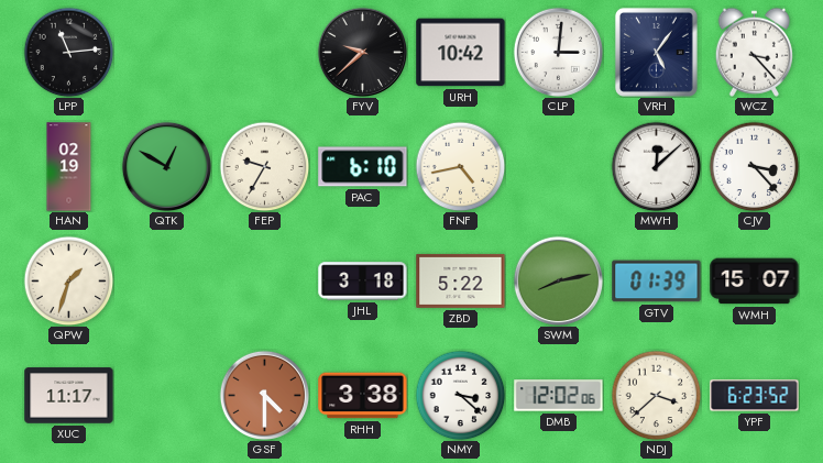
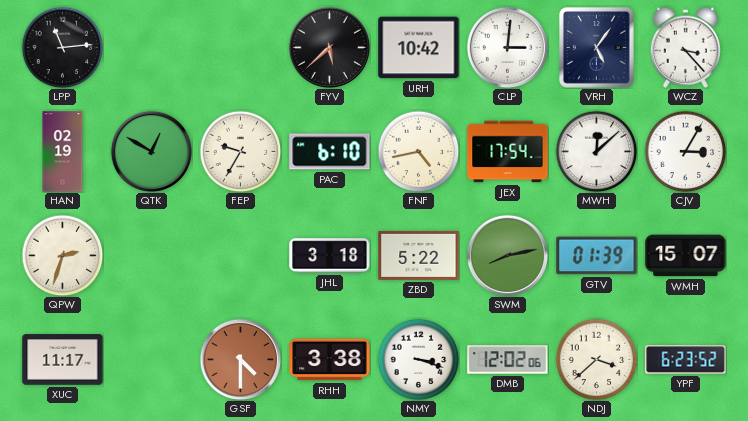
FYV: 9:38 -> 5:38
JEX: none -> 17:54
CJV: 3:23 -> 3:05
QPW: 1:33 -> 2:33
NMY: 3:22 -> 3:18
